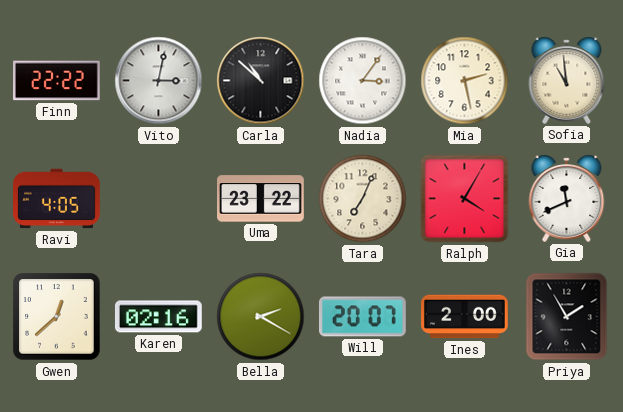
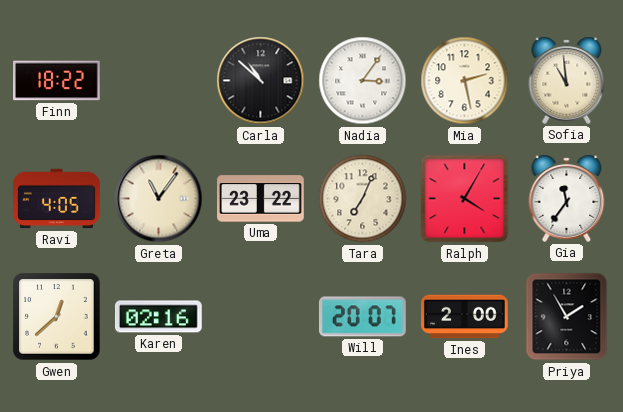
Finn: 22:22 -> 18:22
Vito: 3:02 -> none
Greta: none -> 11:06
Gia: 11:41 -> 11:36
Bella: 2:20 -> none
